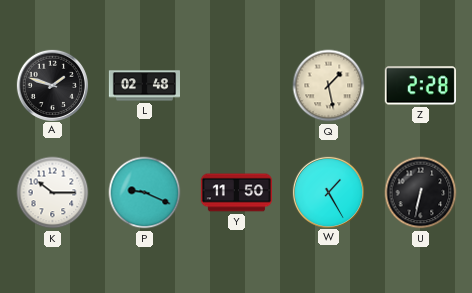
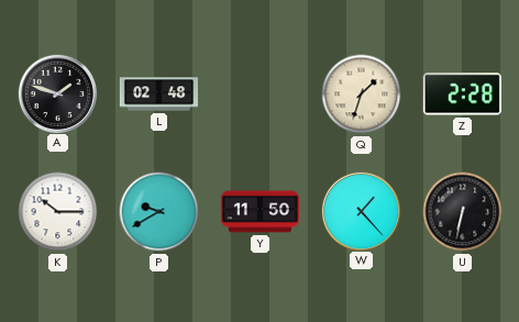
Q: 1:28 -> 1:33
P: 9:19 -> 9:40
W: 1:25 -> 1:23
